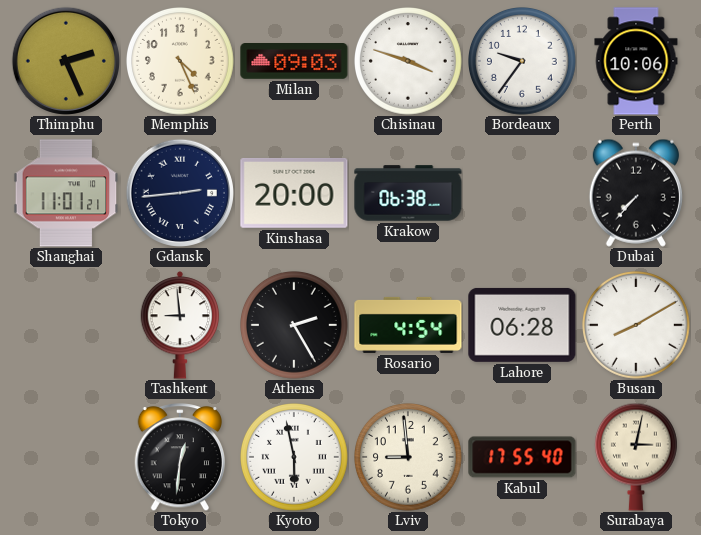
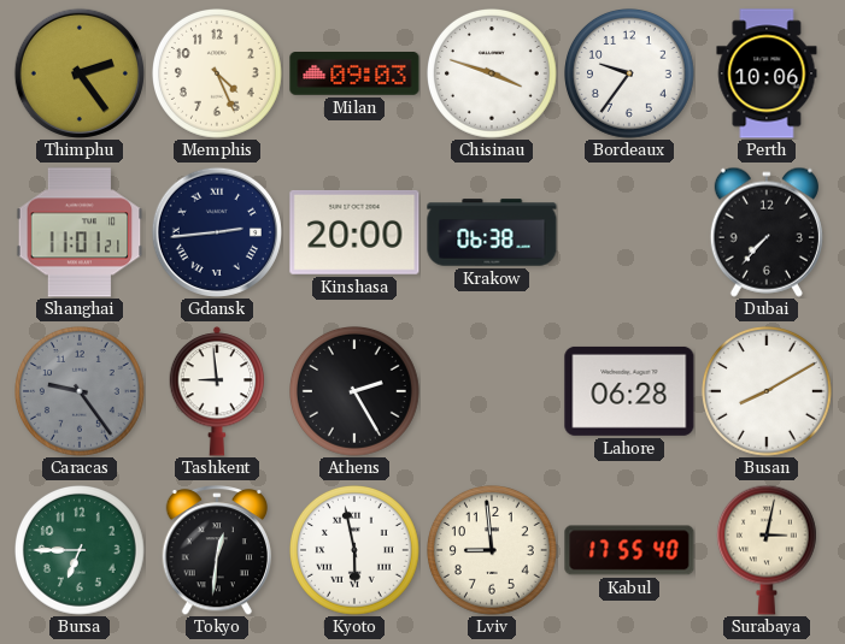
Thimphu: 2:26 -> 2:24
Caracas: none -> 9:24
Rosario: 4:54 -> none
Bursa: none -> 6:45
